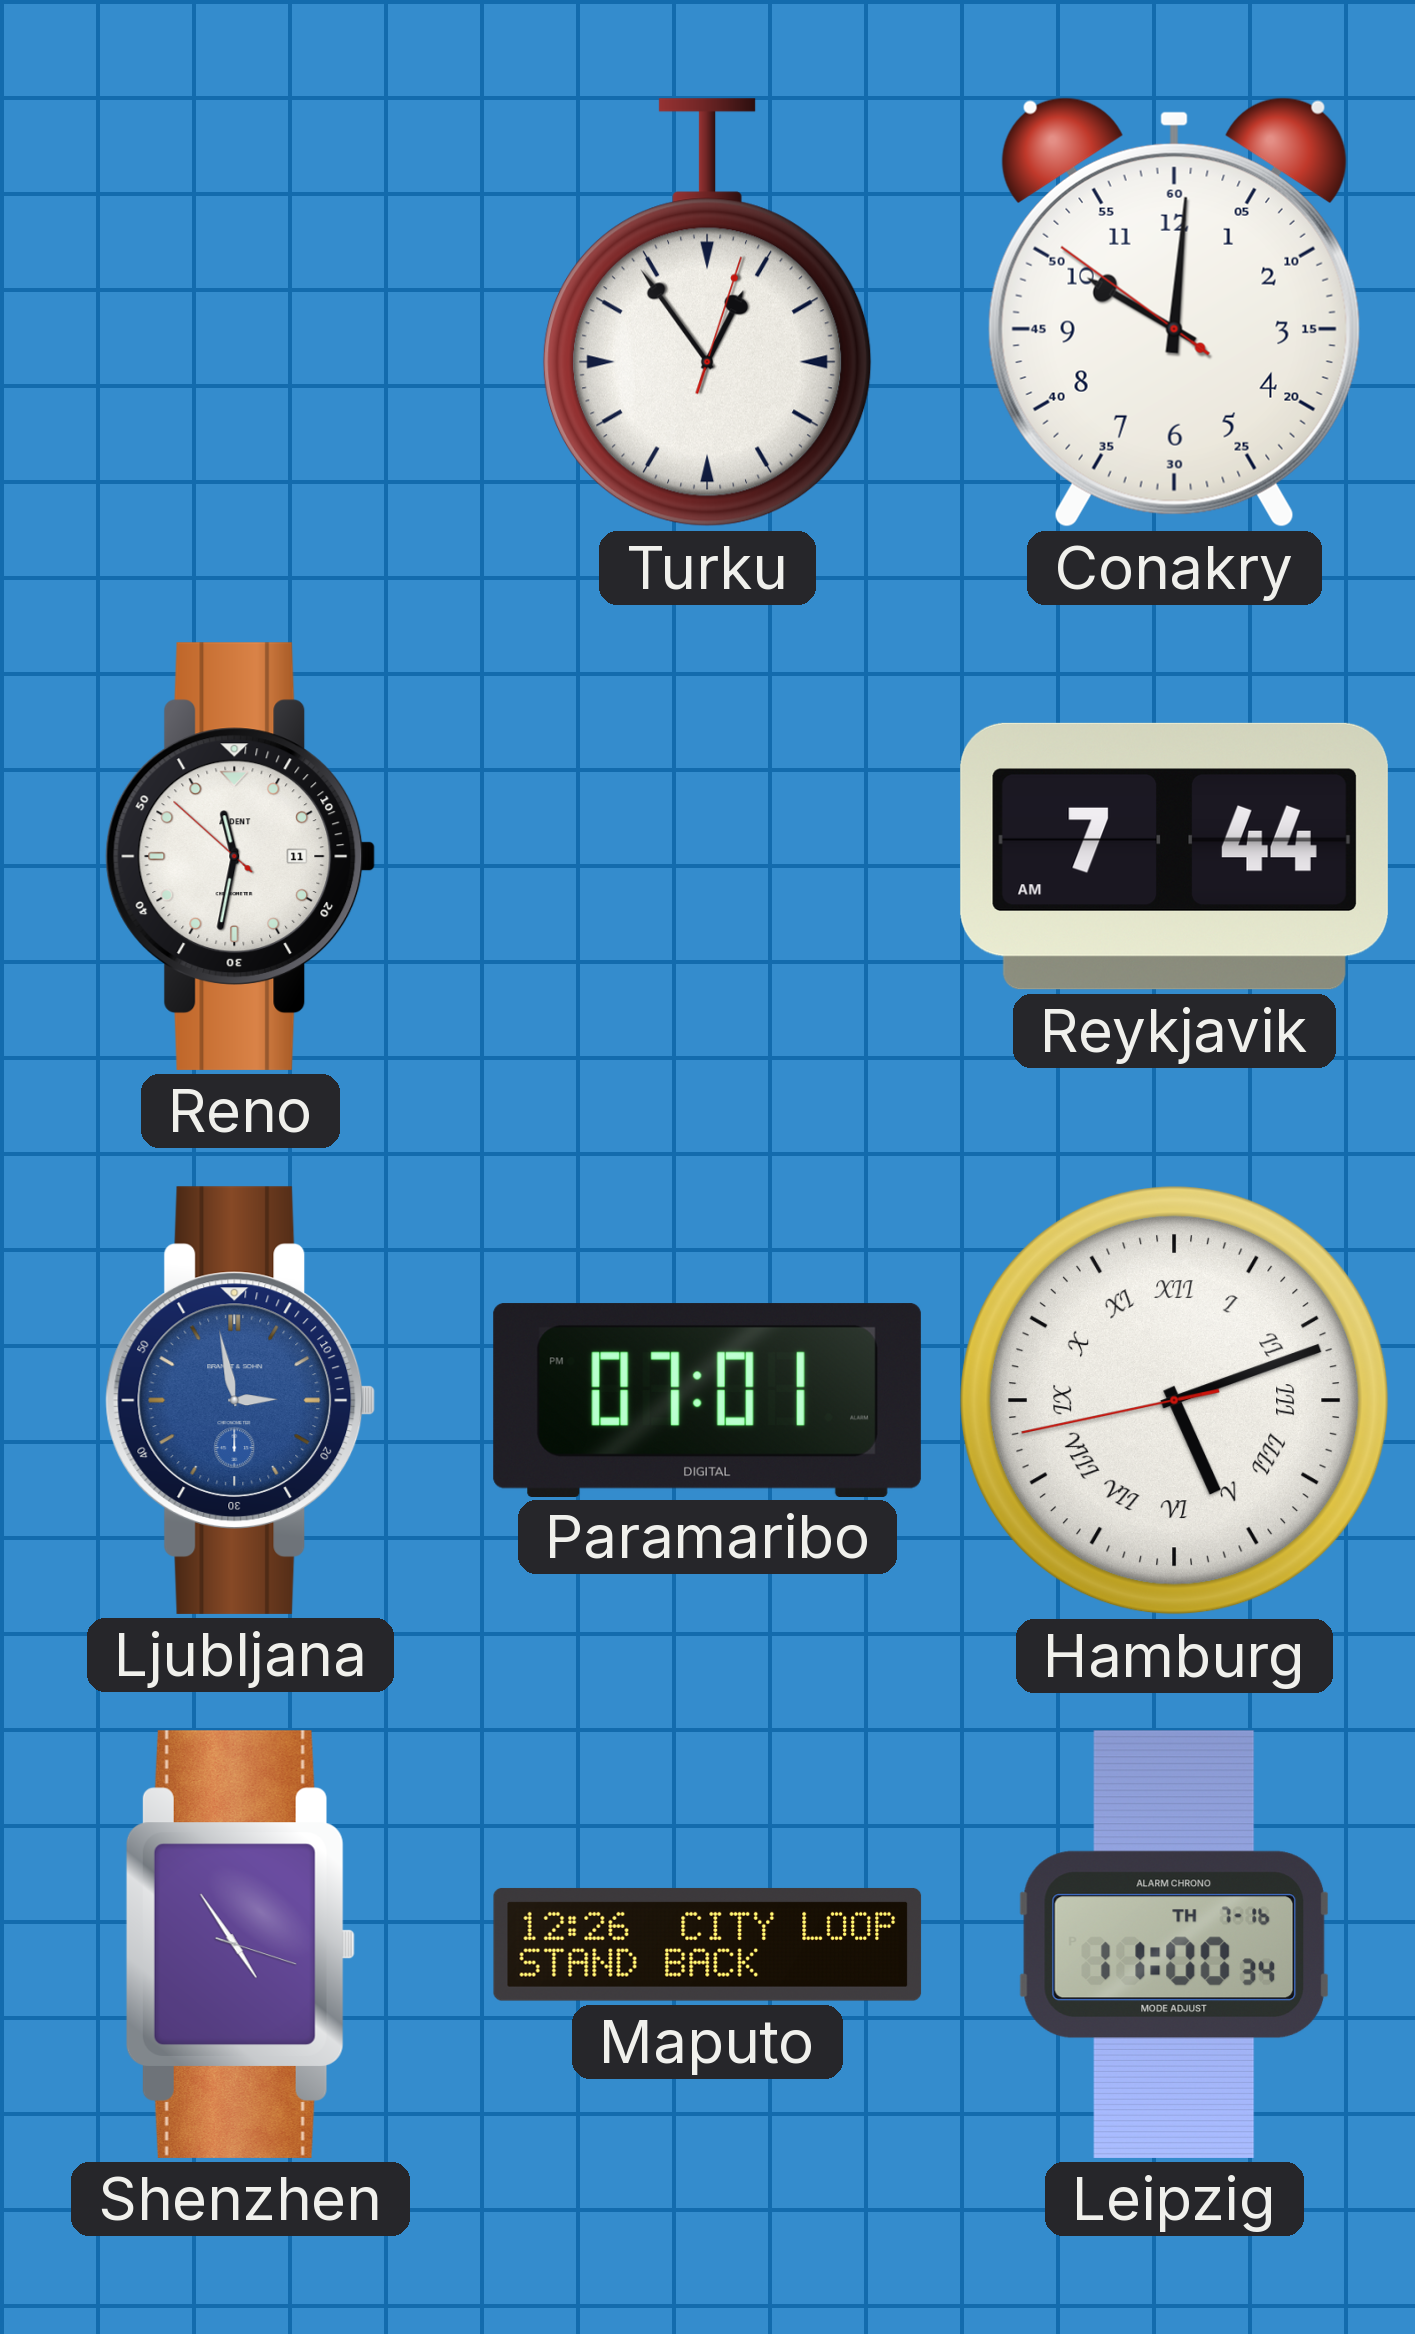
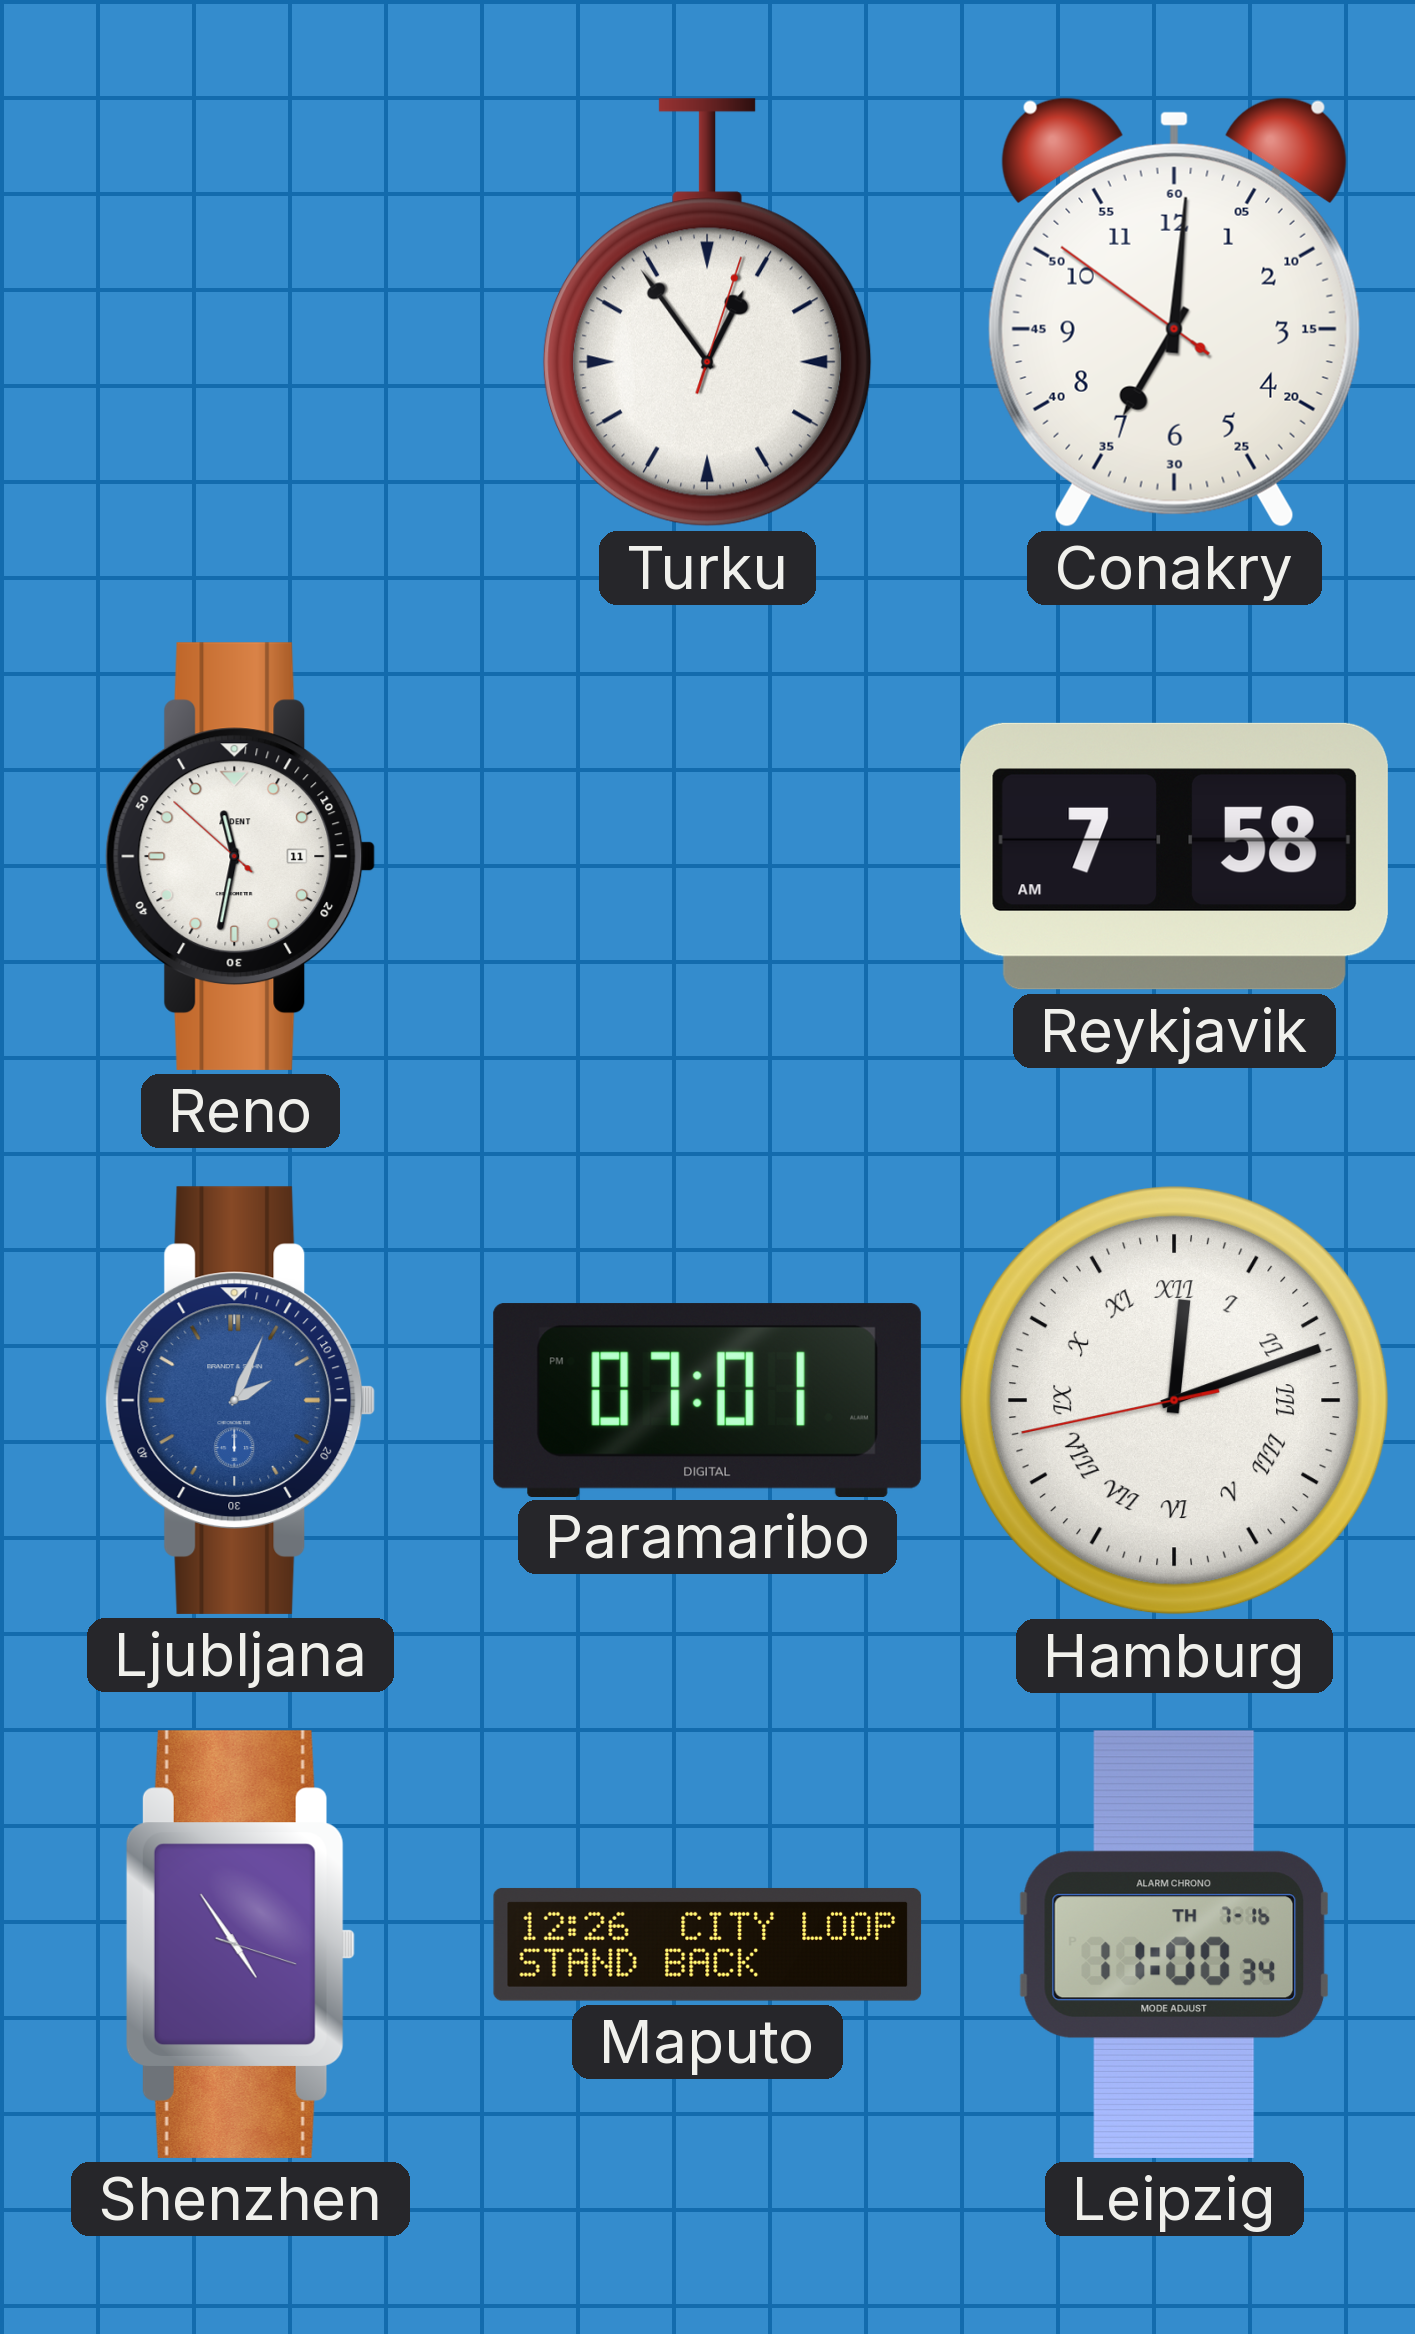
Conakry: 10:00 -> 7:00
Reykjavik: 7:44 -> 7:58
Ljubljana: 2:58 -> 2:04
Hamburg: 5:11 -> 12:11
